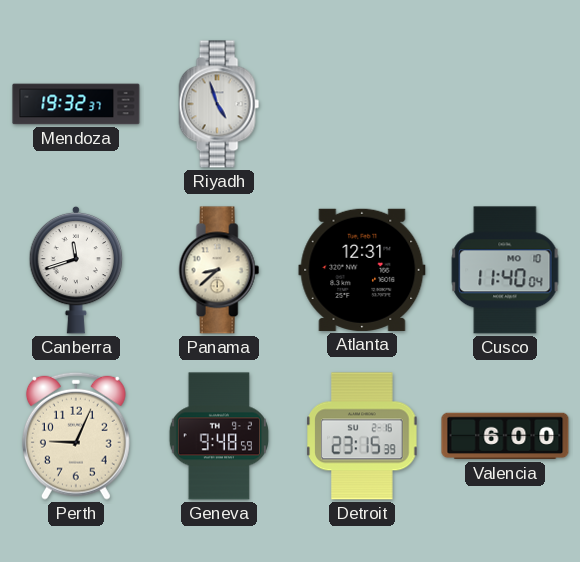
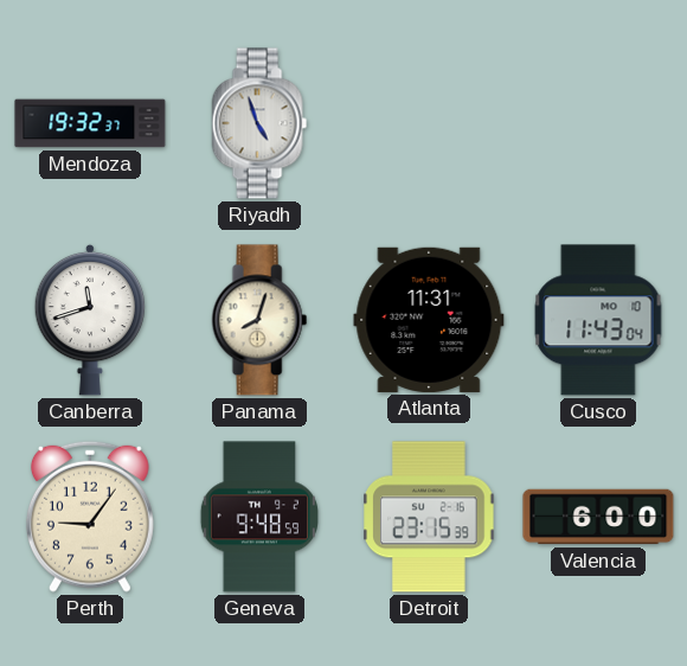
Panama: 8:38 -> 8:03
Atlanta: 12:31 -> 11:31
Cusco: 11:40 -> 11:43
Perth: 9:04 -> 9:06
